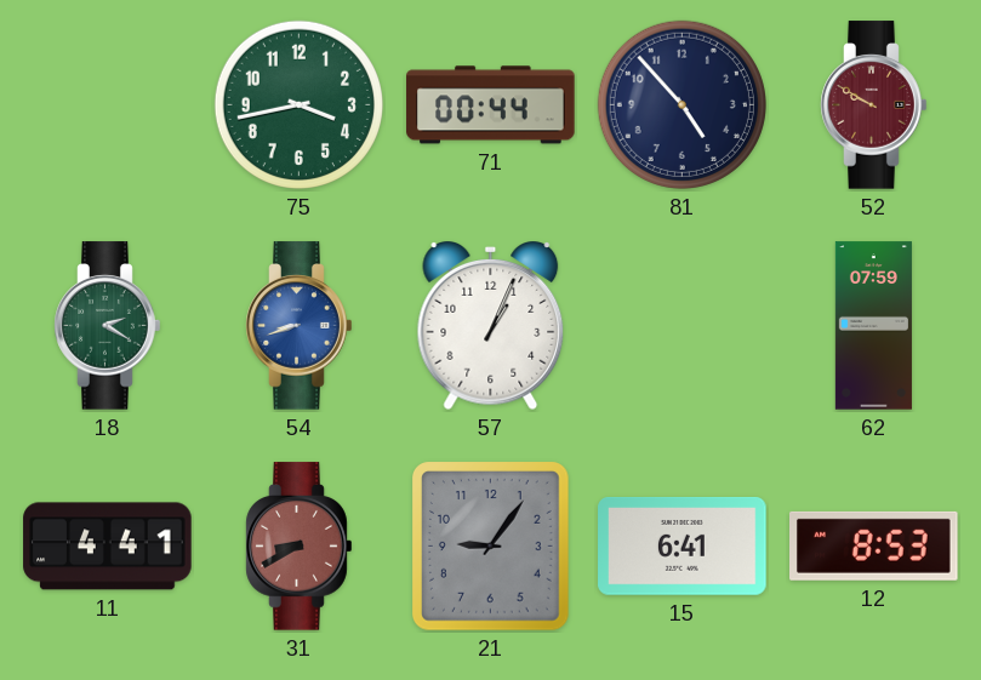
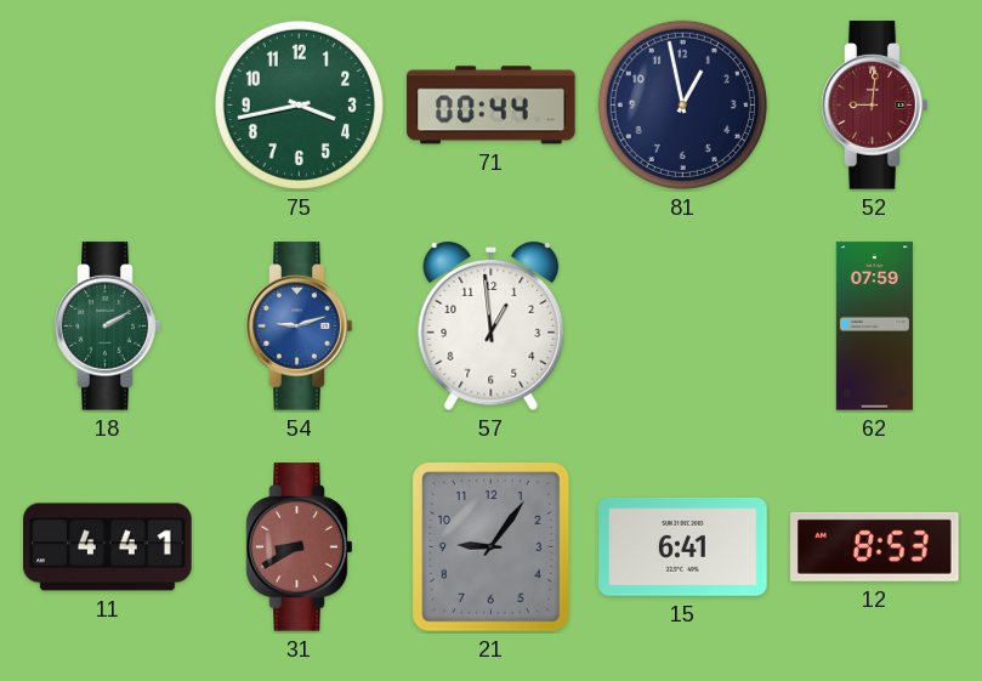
81: 4:53 -> 12:58
52: 9:50 -> 9:01
18: 2:20 -> 2:10
54: 8:42 -> 9:12
57: 1:04 -> 12:59
